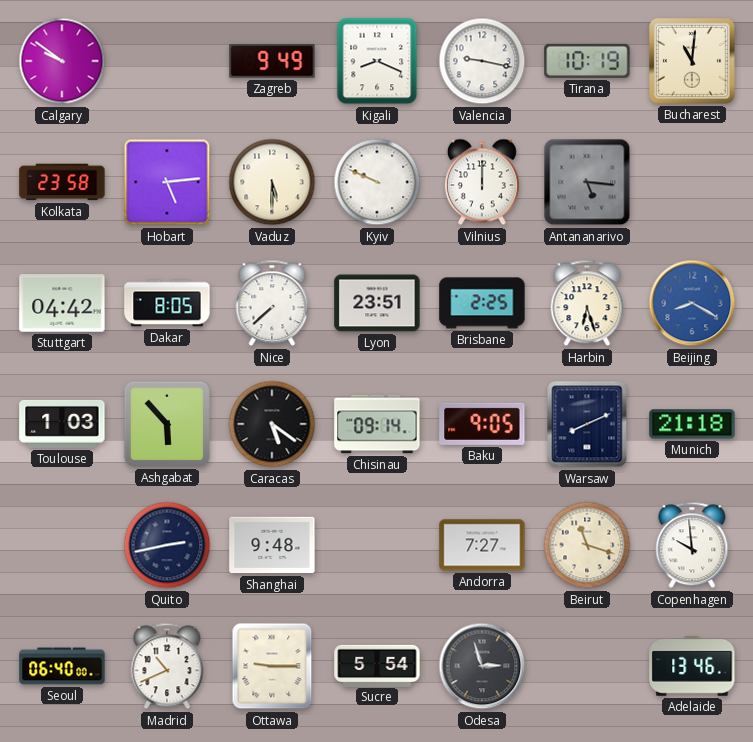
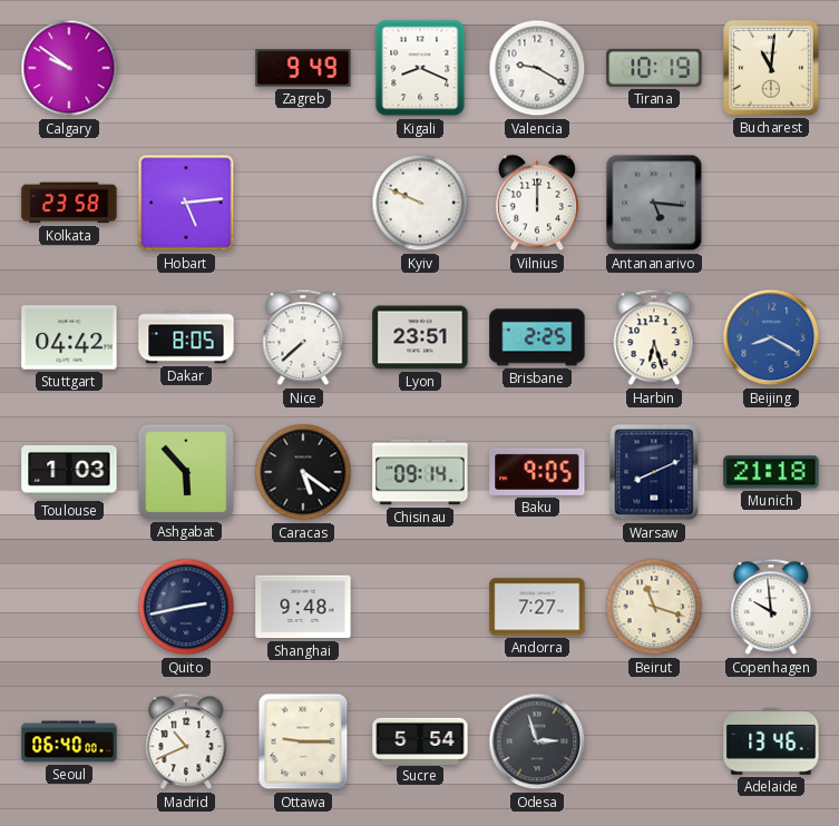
Valencia: 9:17 -> 9:20
Vaduz: 5:30 -> none
